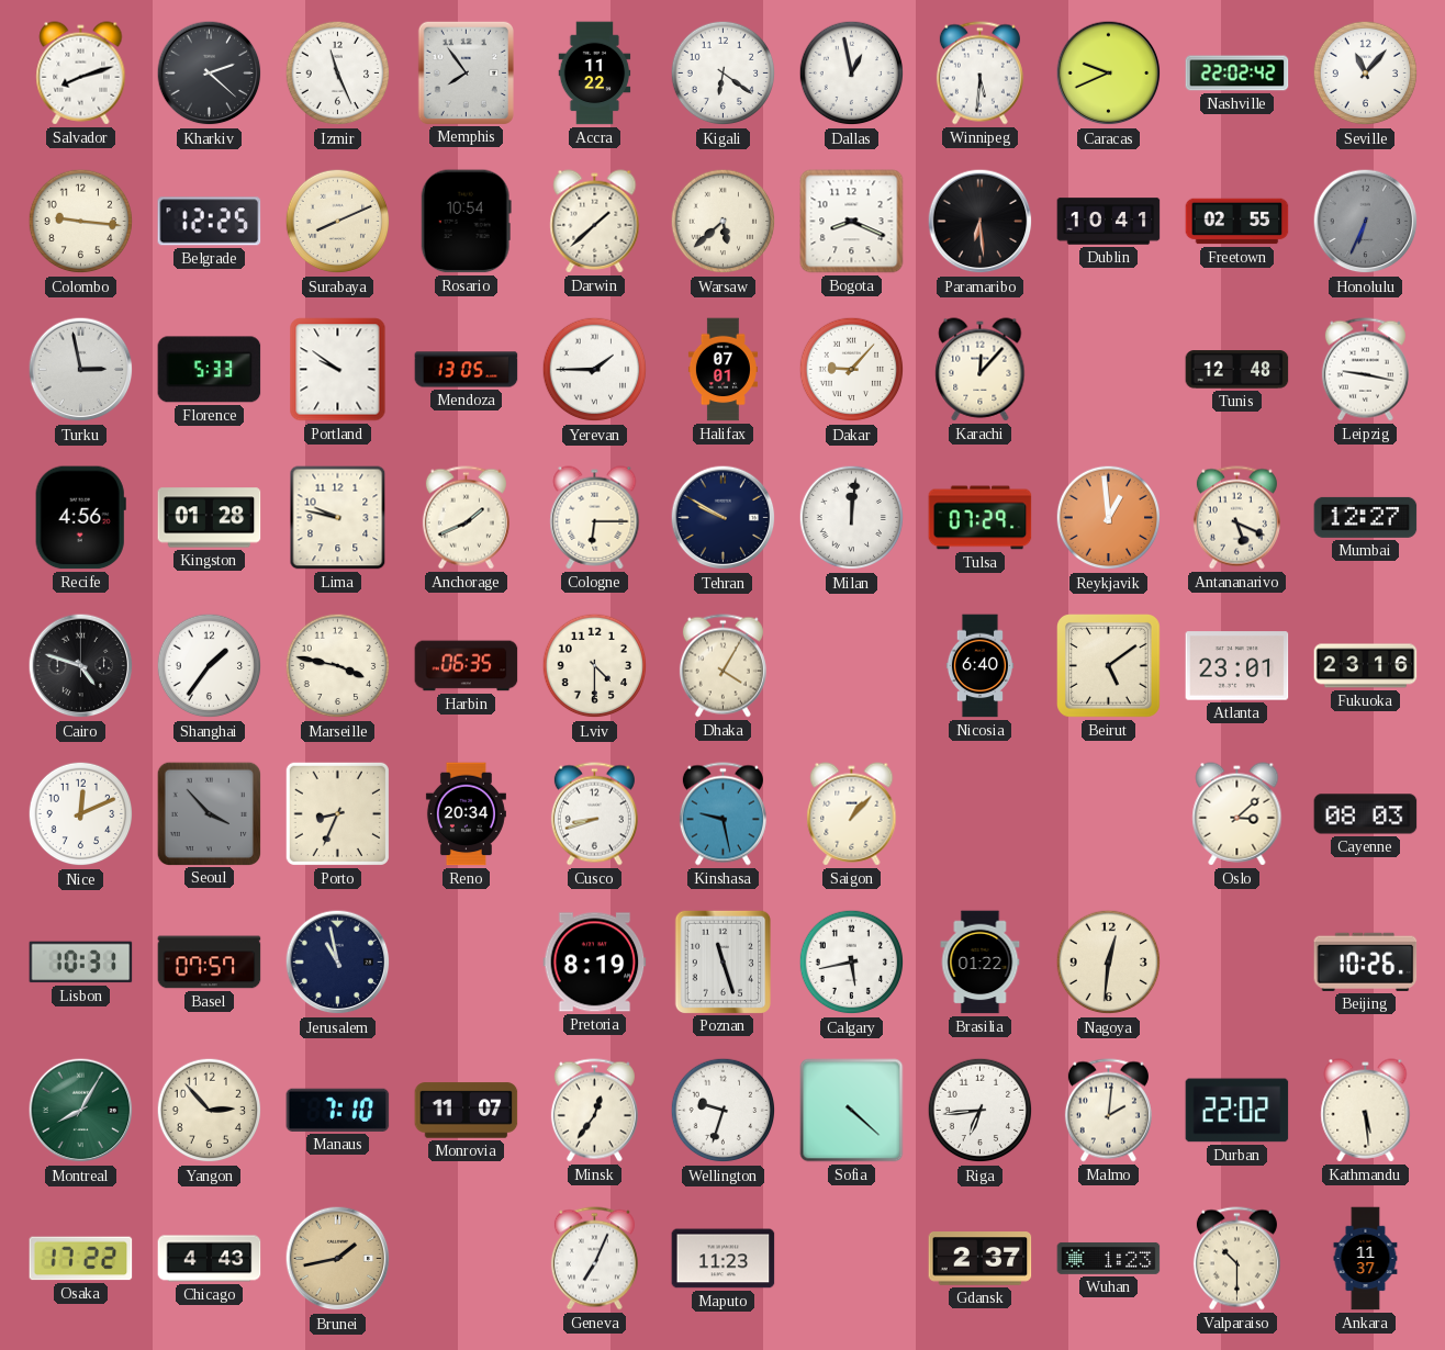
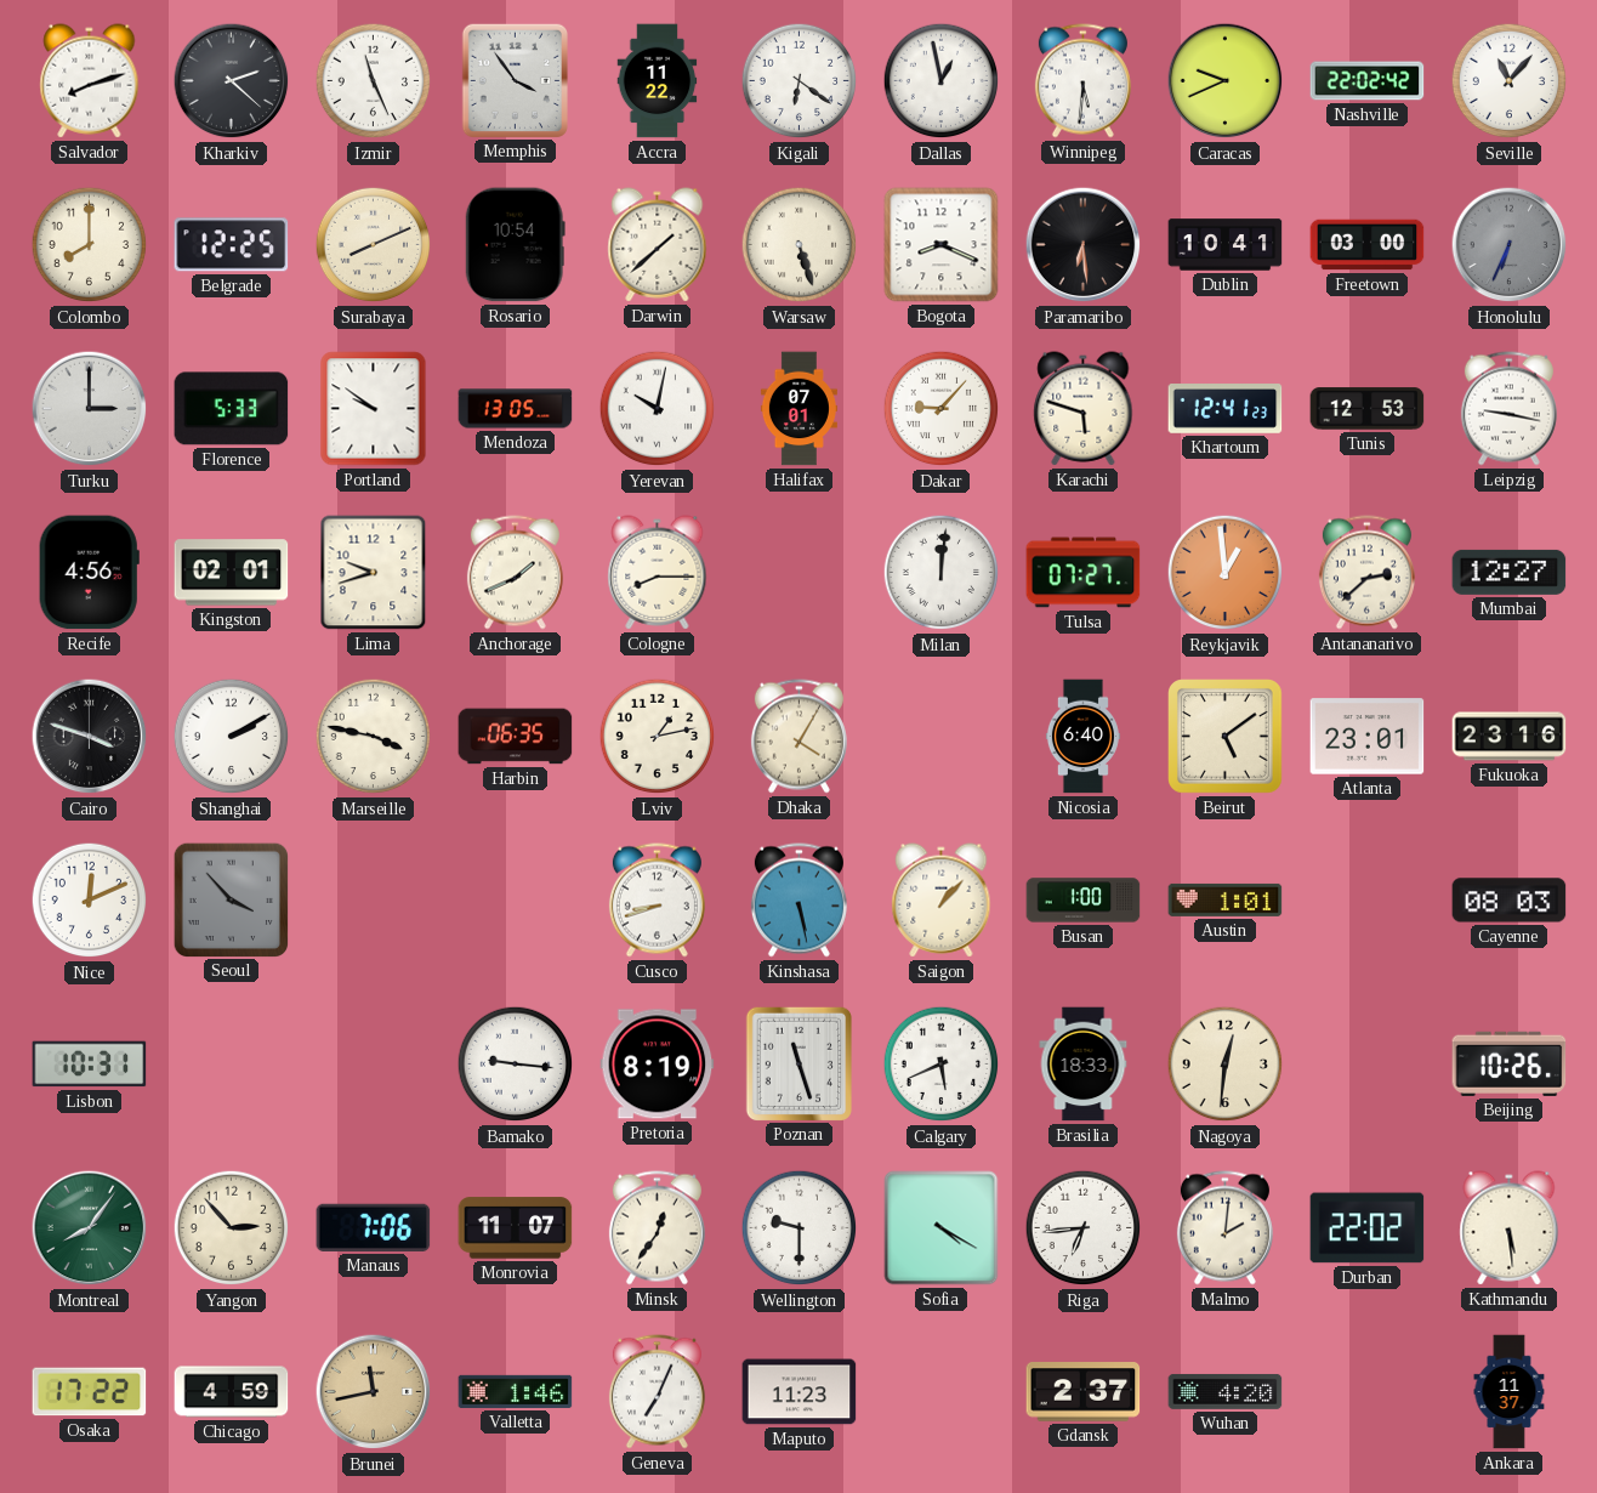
Memphis: 7:54 -> 3:54
Colombo: 9:16 -> 8:00
Warsaw: 5:38 -> 5:27
Freetown: 02:55 -> 03:00
Turku: 2:58 -> 3:00
Yerevan: 1:45 -> 10:02
Karachi: 12:07 -> 5:48
Khartoum: none -> 12:41
Tunis: 12:48 -> 12:53
Kingston: 01:28 -> 02:01
Lima: 9:47 -> 9:42
Cologne: 6:15 -> 8:15
Tehran: 9:50 -> none
Tulsa: 07:29 -> 07:27
Antananarivo: 5:19 -> 2:38
Cairo: 4:48 -> 3:48
Shanghai: 1:36 -> 2:10
Lviv: 4:30 -> 1:13
Porto: 8:34 -> none
Reno: 20:34 -> none
Kinshasa: 9:28 -> 5:28
Busan: none -> 1:00
Austin: none -> 1:01
Oslo: 3:08 -> none
Basel: 07:57 -> none
Jerusalem: 10:58 -> none
Bamako: none -> 9:16
Calgary: 5:43 -> 5:41
Brasilia: 01:22 -> 18:33
Montreal: 8:05 -> 8:06
Manaus: 7:10 -> 7:06
Wellington: 9:33 -> 9:30
Sofia: 4:22 -> 4:20
Chicago: 4:43 -> 4:59
Brunei: 1:43 -> 11:43
Valletta: none -> 1:46
Wuhan: 1:23 -> 4:20
Valparaiso: 10:30 -> none
